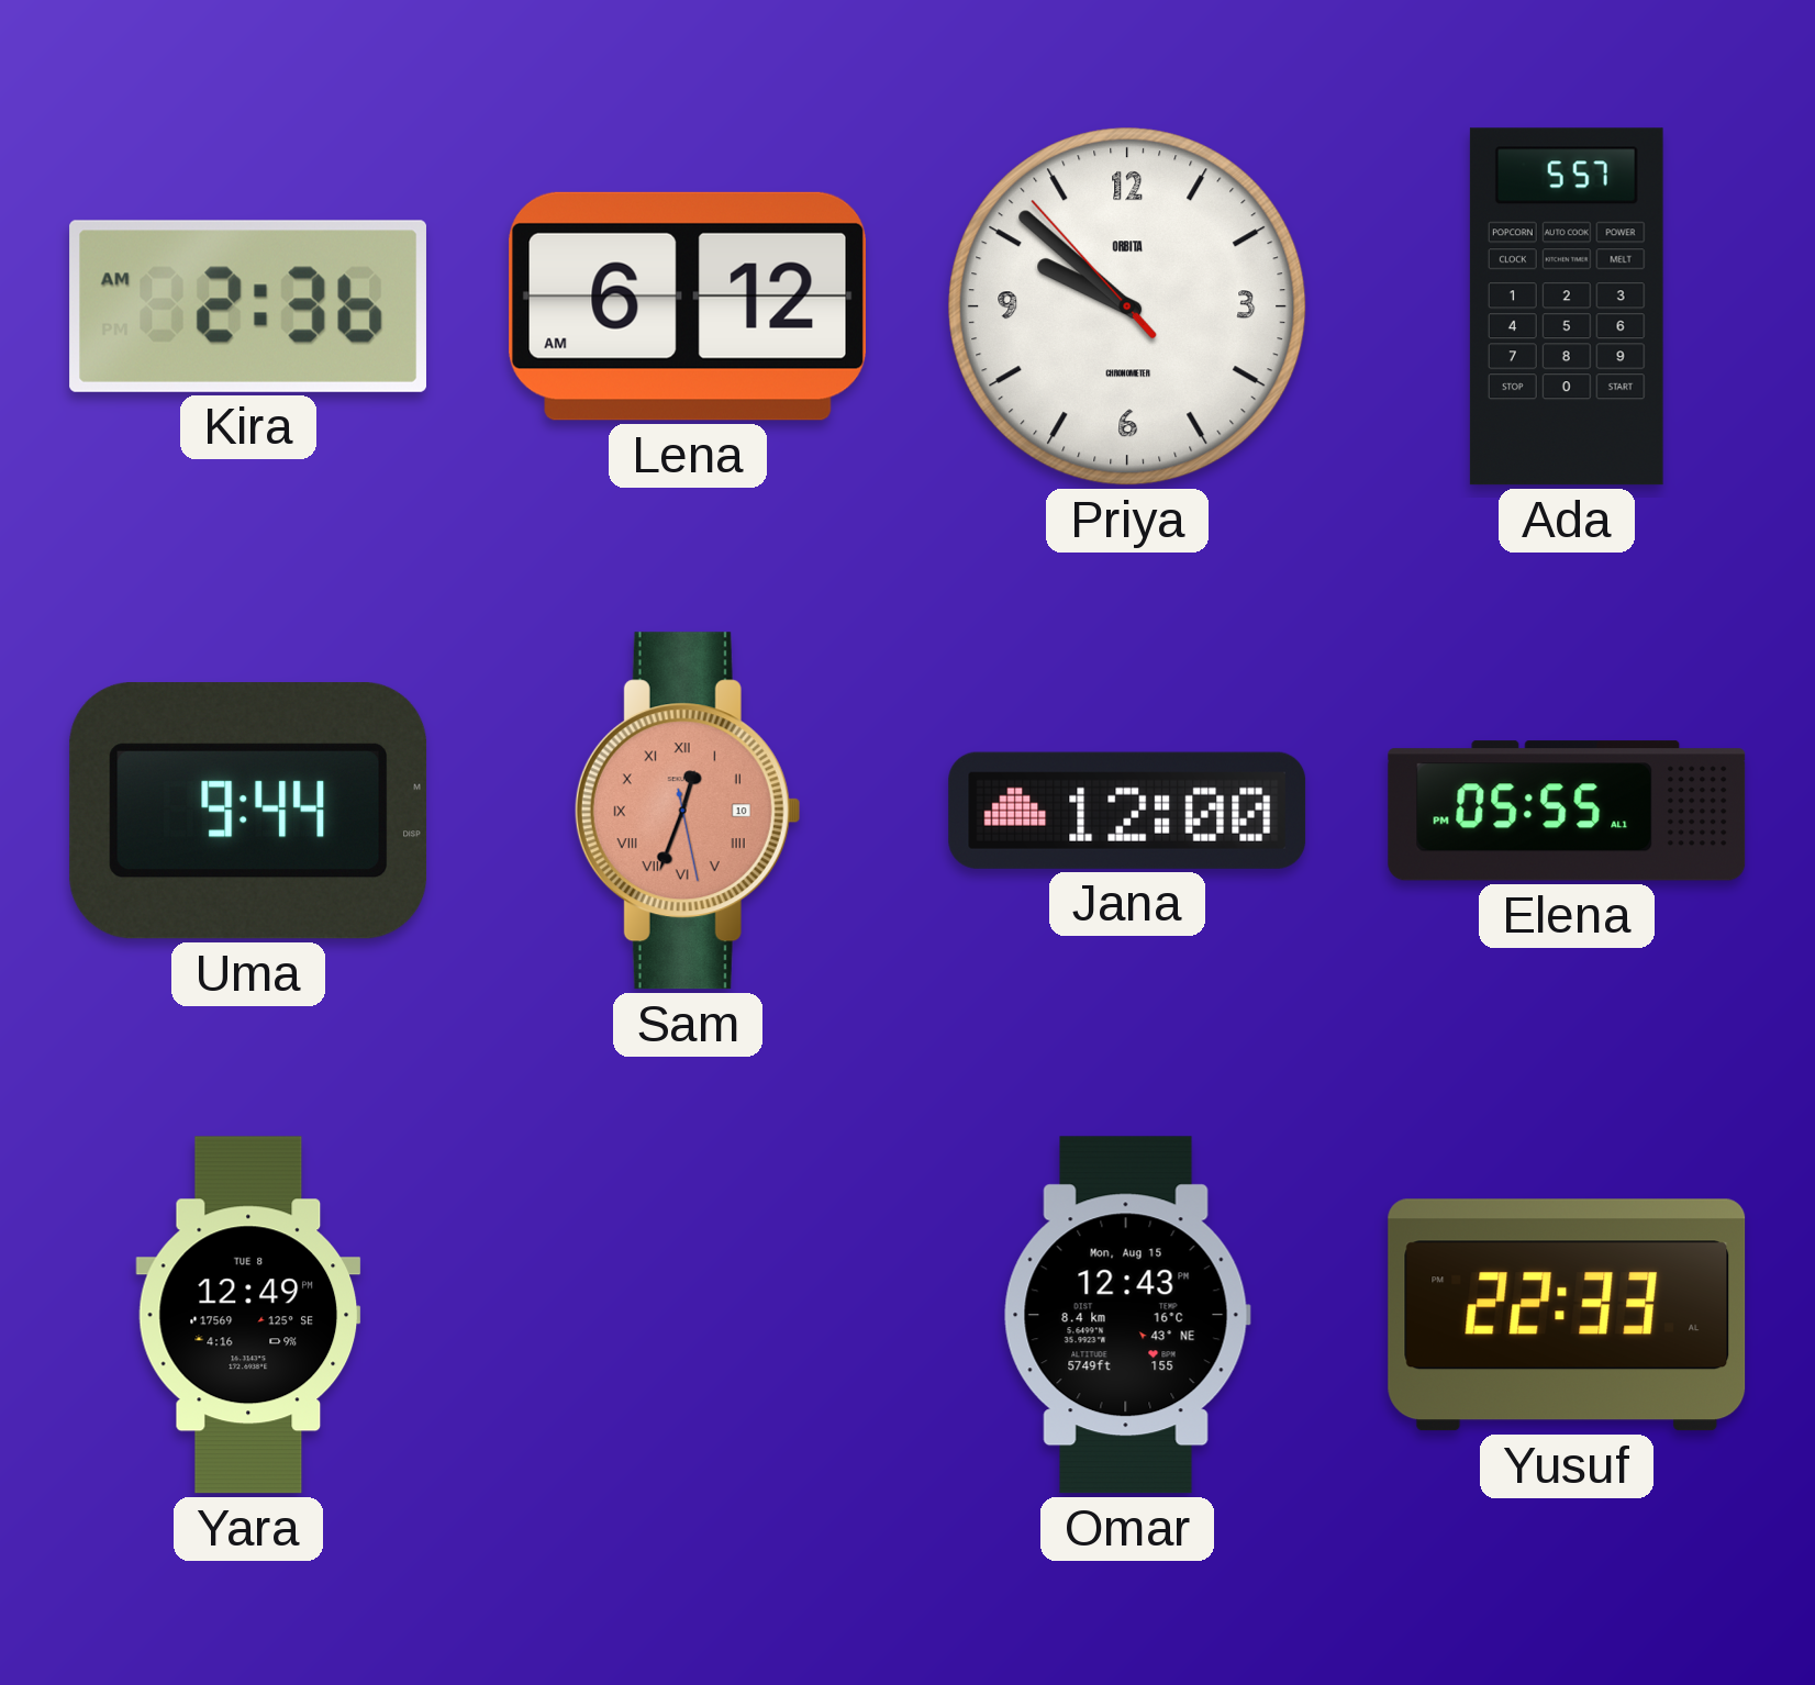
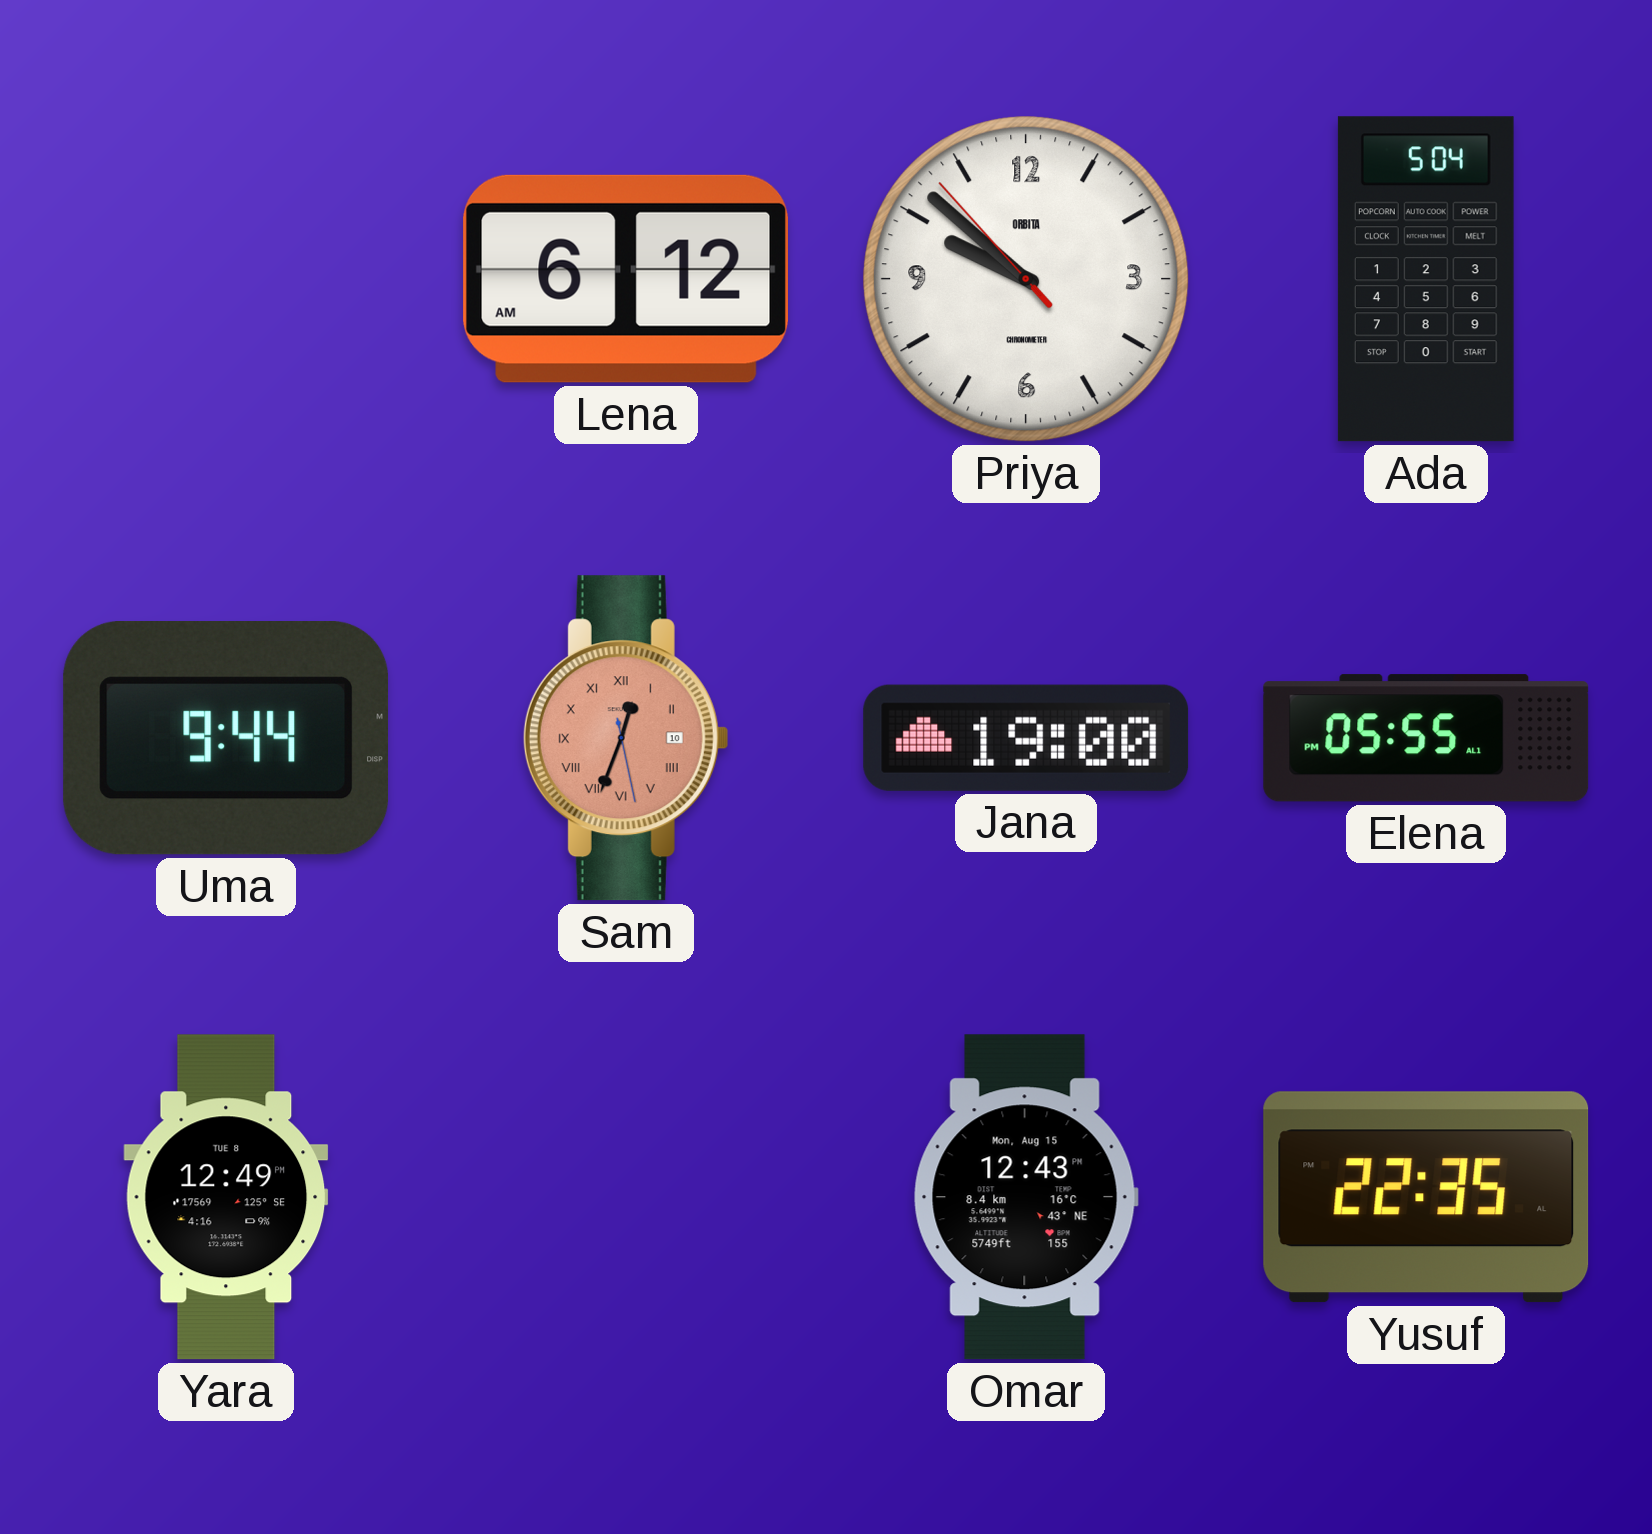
Kira: 2:36 -> none
Ada: 5:57 -> 5:04
Jana: 12:00 -> 19:00
Yusuf: 22:33 -> 22:35
